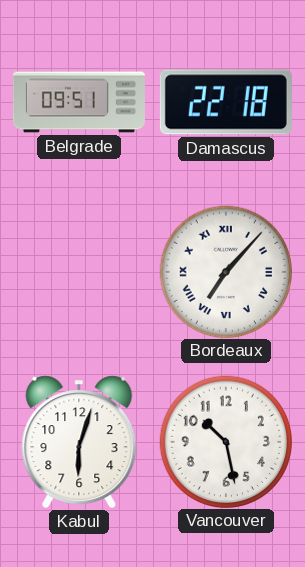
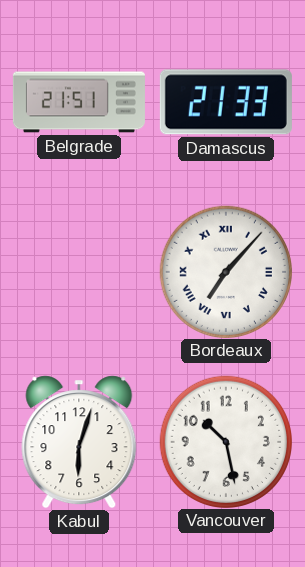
Belgrade: 09:51 -> 21:51
Damascus: 22:18 -> 21:33
